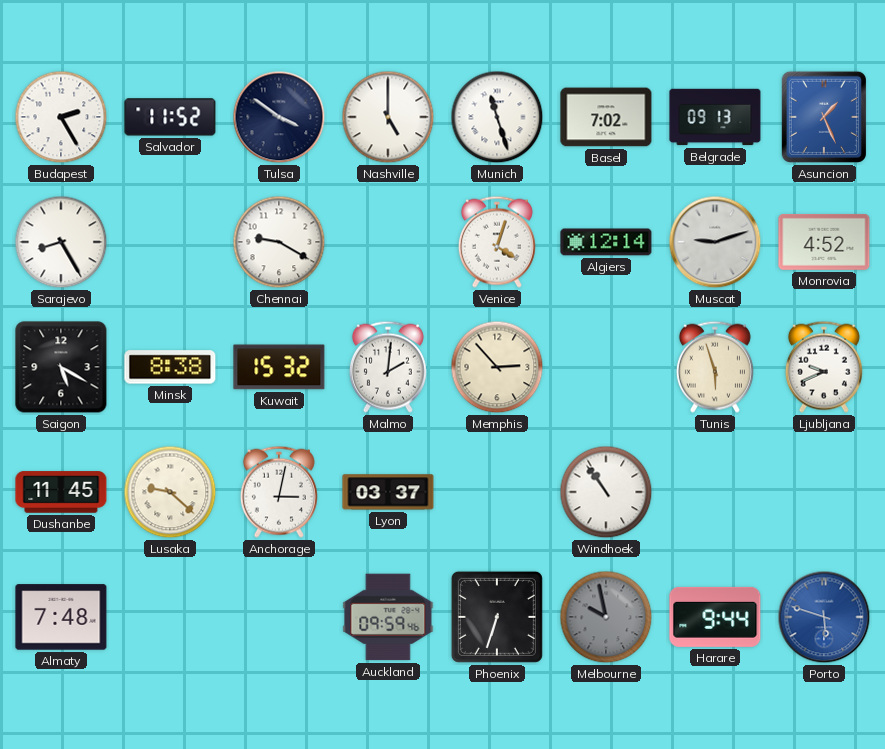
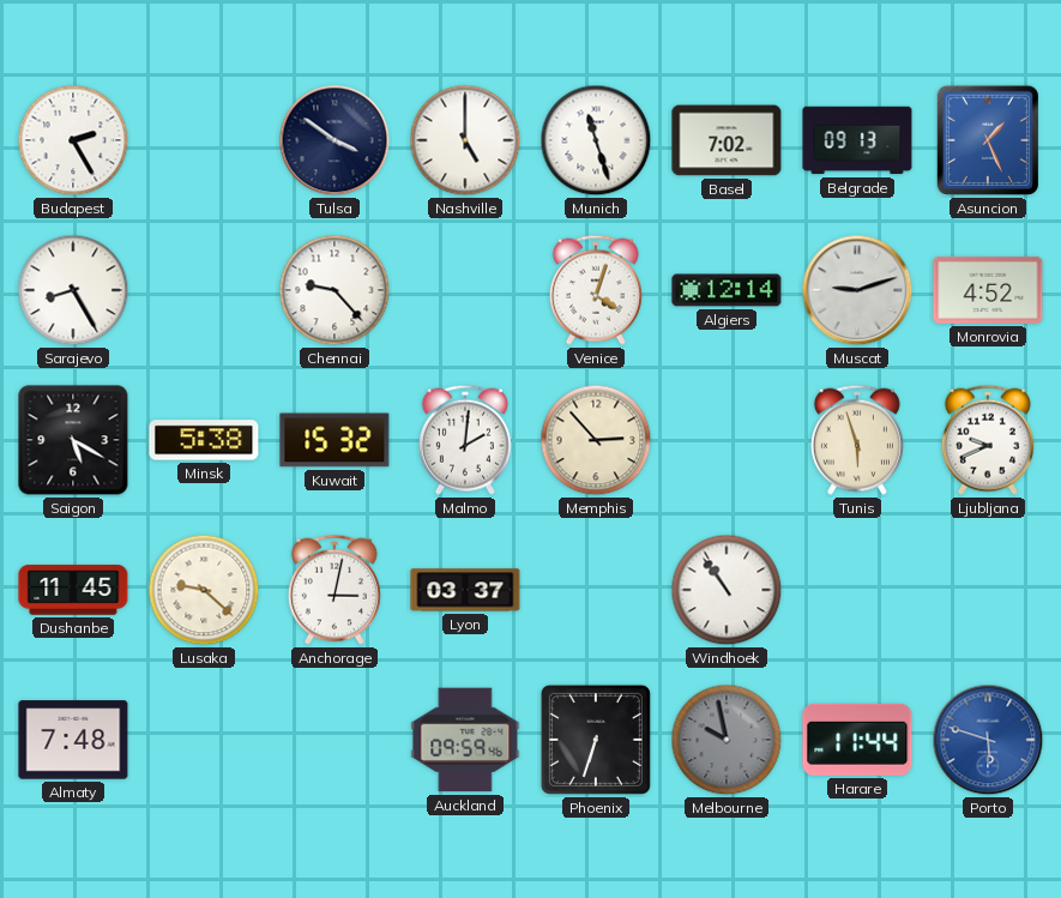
Salvador: 11:52 -> none
Chennai: 9:20 -> 9:23
Minsk: 8:38 -> 5:38
Harare: 9:44 -> 11:44
